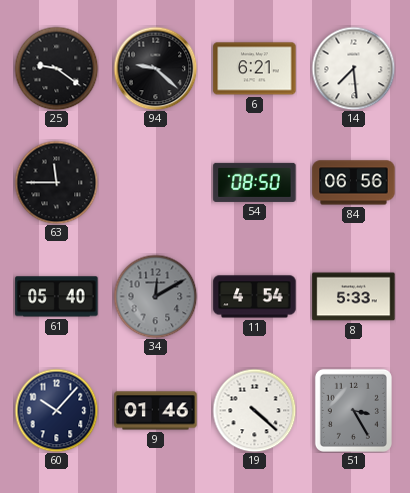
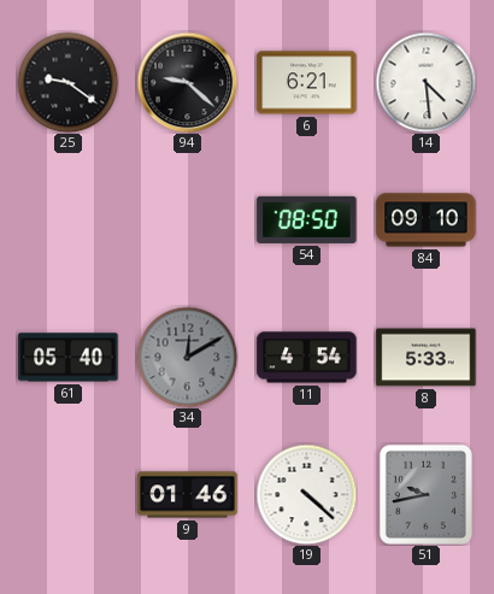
14: 7:29 -> 4:29
63: 11:45 -> none
84: 06:56 -> 09:10
60: 10:07 -> none
51: 3:25 -> 9:43
